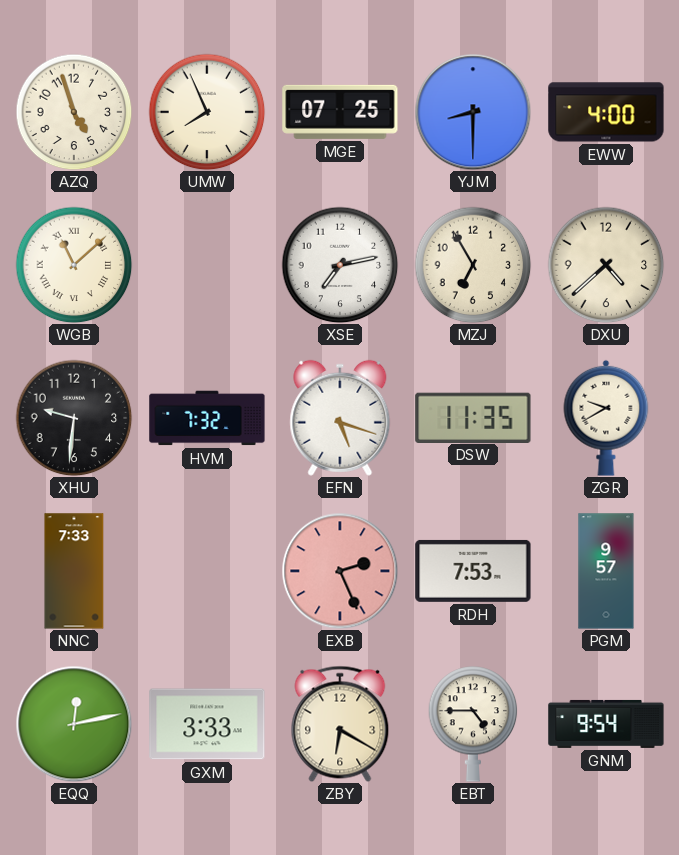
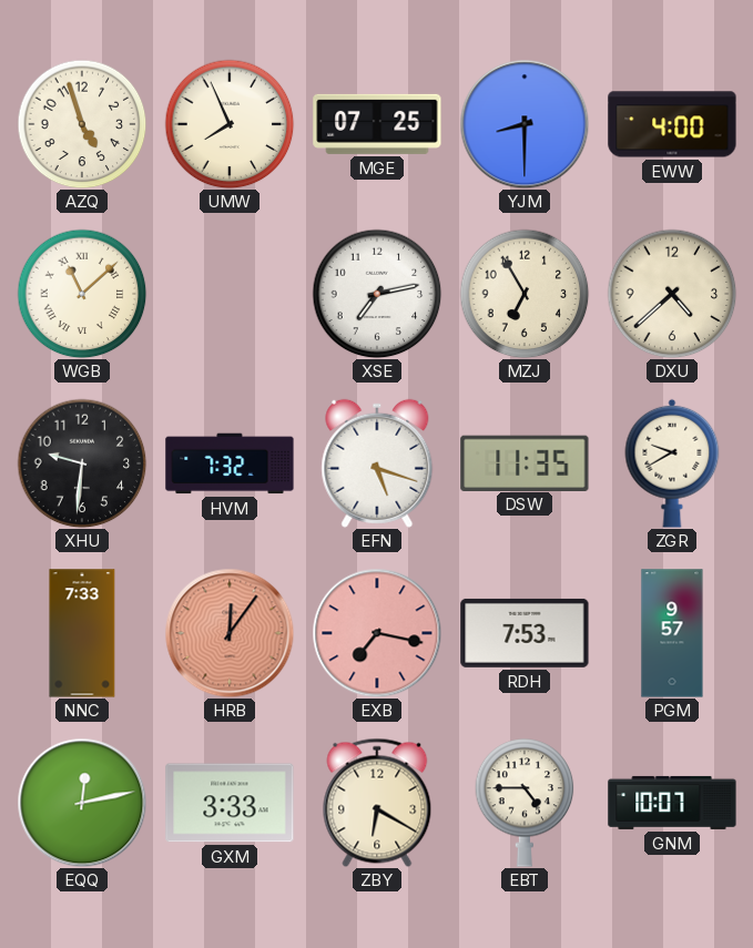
HRB: none -> 12:06
EXB: 2:26 -> 7:17
GNM: 9:54 -> 10:07
